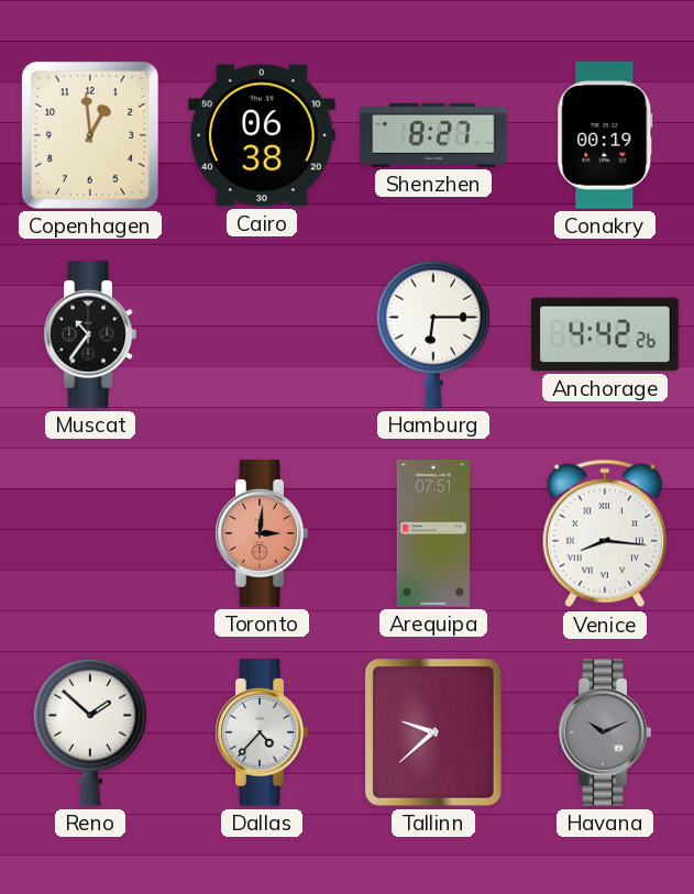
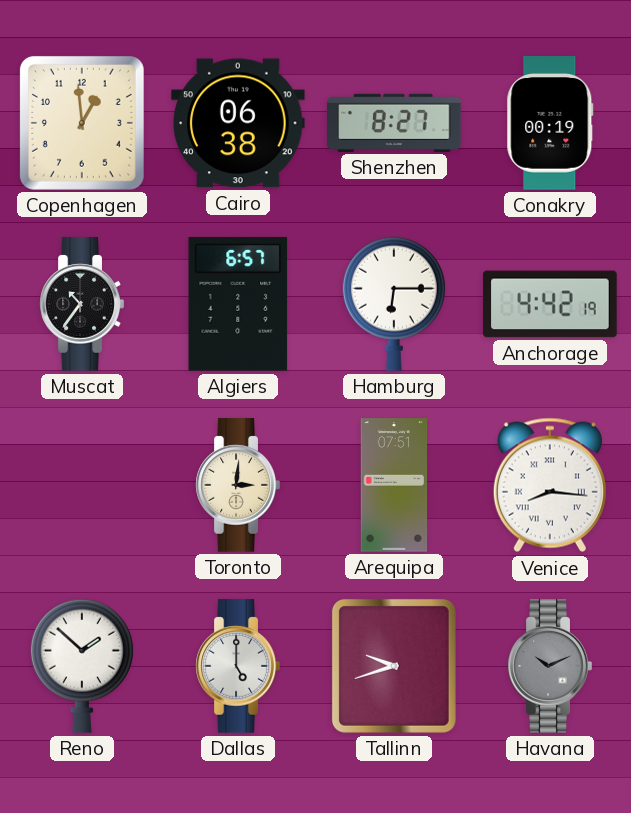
Algiers: none -> 6:57
Anchorage: 4:42:26 -> 4:42:19
Toronto dial: salmon -> cream
Dallas: 4:37 -> 5:00
Tallinn: 9:38 -> 9:42
